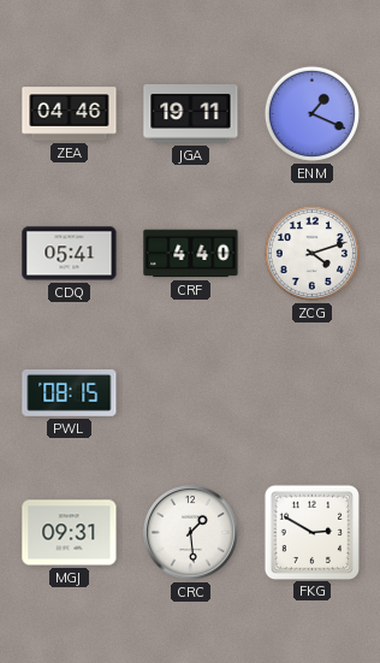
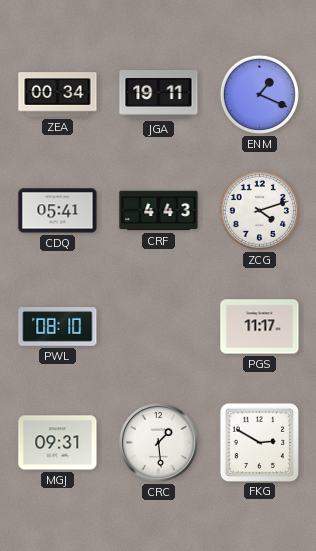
ZEA: 04:46 -> 00:34
CRF: 4:40 -> 4:43
PWL: 08:15 -> 08:10
PGS: none -> 11:17
